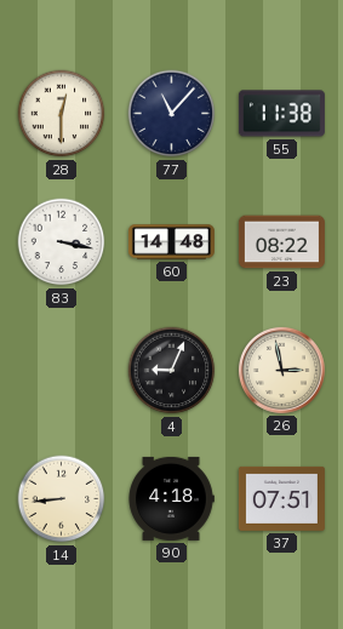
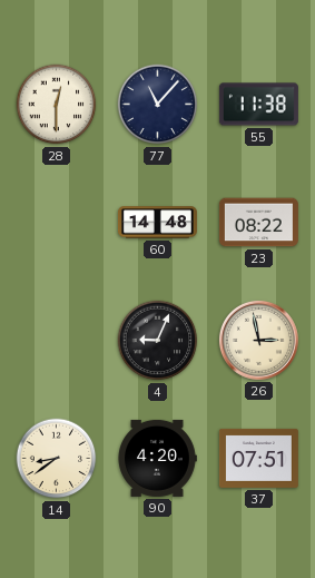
83: 3:17 -> none
14: 8:44 -> 8:39
90: 4:18 -> 4:20
